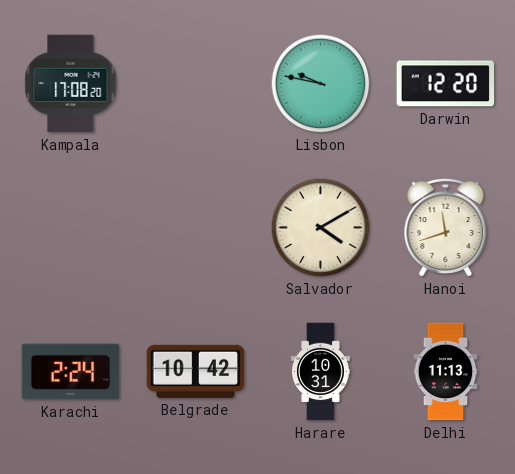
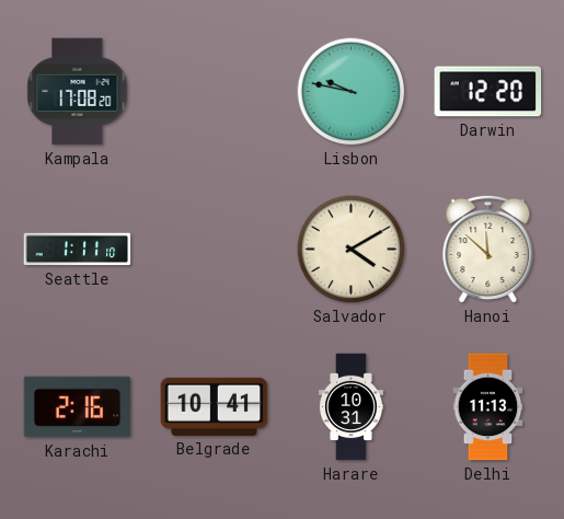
Seattle: none -> 1:11
Hanoi: 11:42 -> 11:52
Karachi: 2:24 -> 2:16
Belgrade: 10:42 -> 10:41
